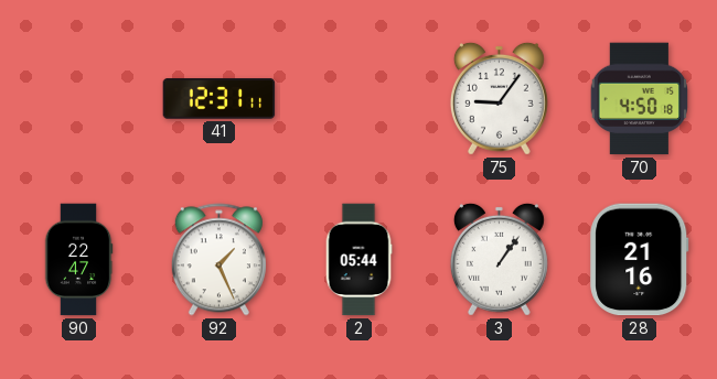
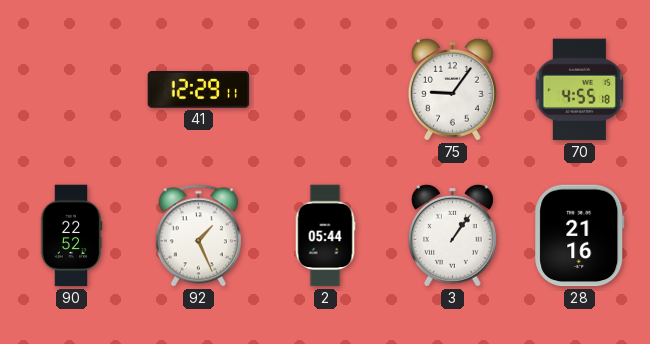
41: 12:31 -> 12:29
70: 4:50 -> 4:55
90: 22:47 -> 22:52
